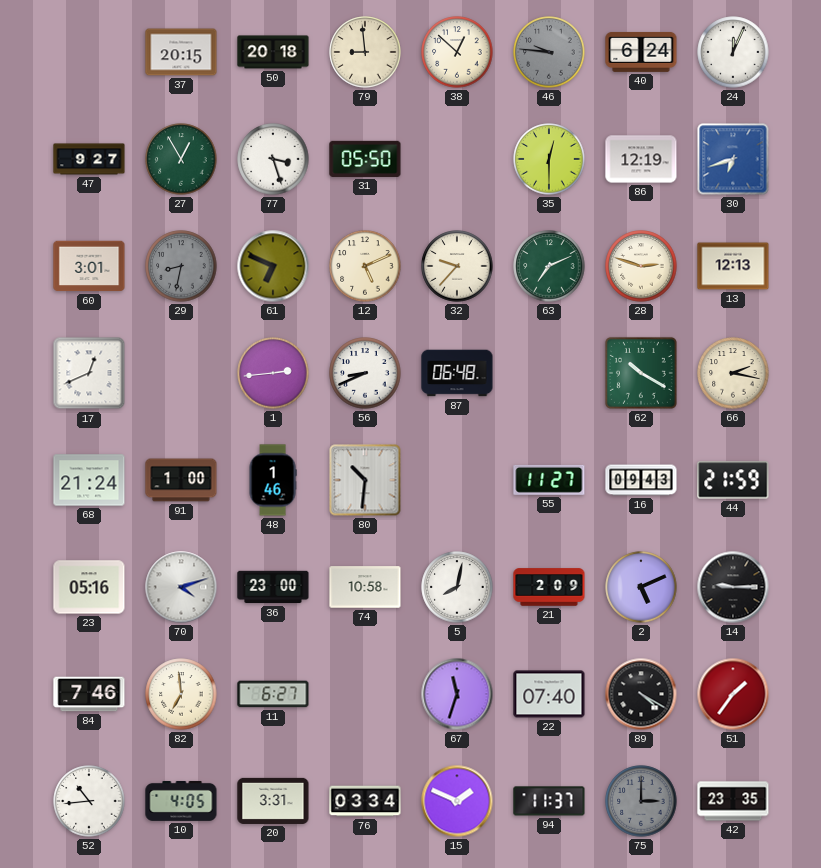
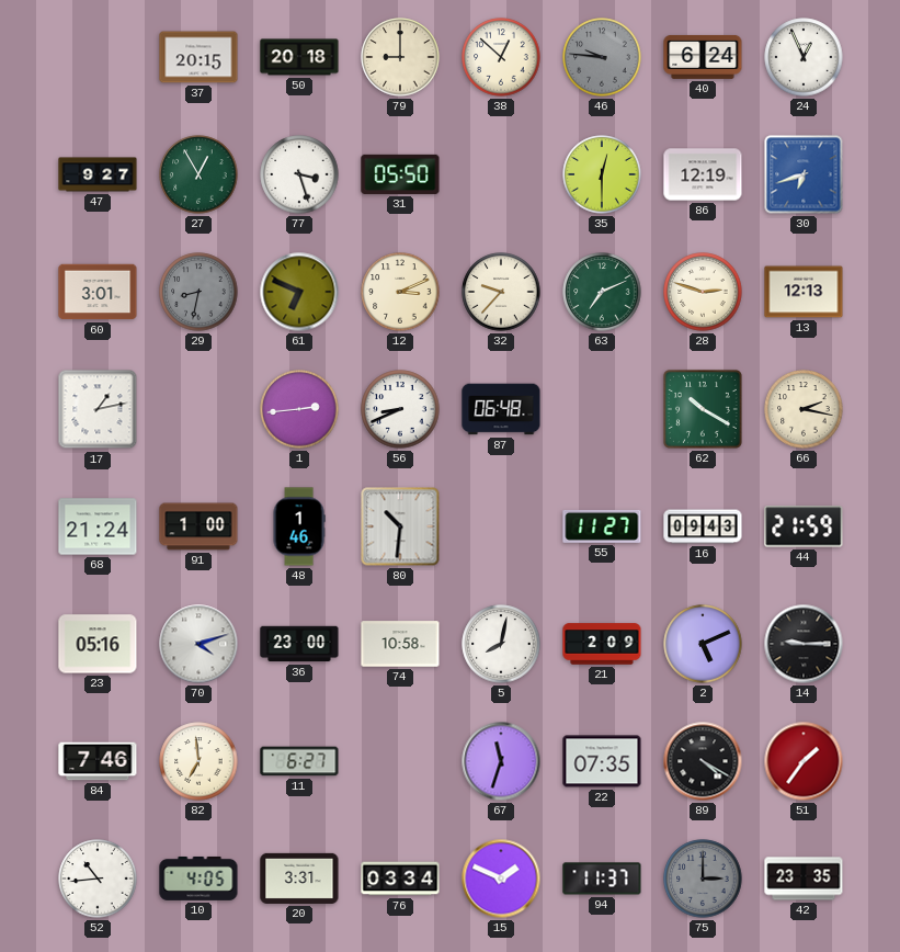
79: 8:59 -> 9:00
24: 12:04 -> 12:56
12: 5:11 -> 3:11
17: 12:41 -> 1:13
22: 07:40 -> 07:35
